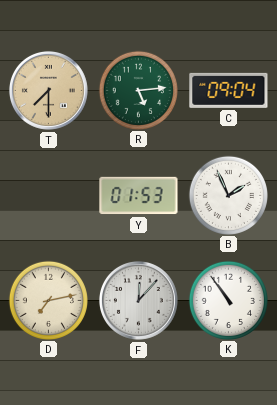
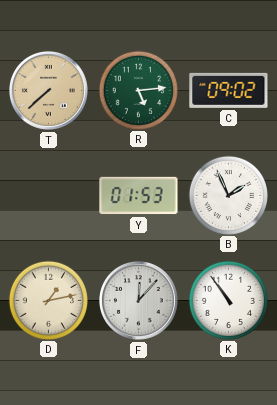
T: 7:30 -> 7:38
C: 09:04 -> 09:02
D: 7:13 -> 1:13
